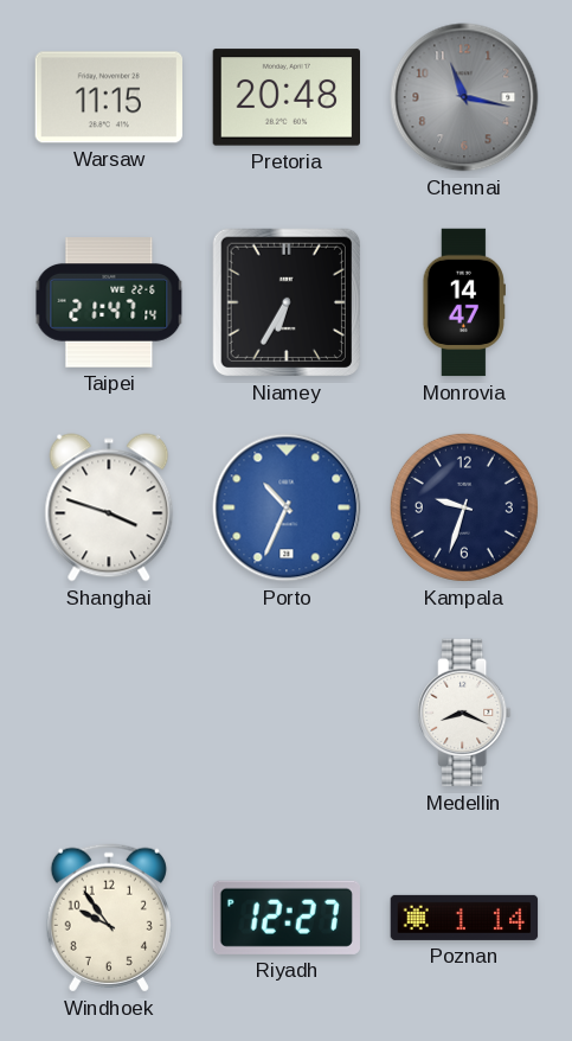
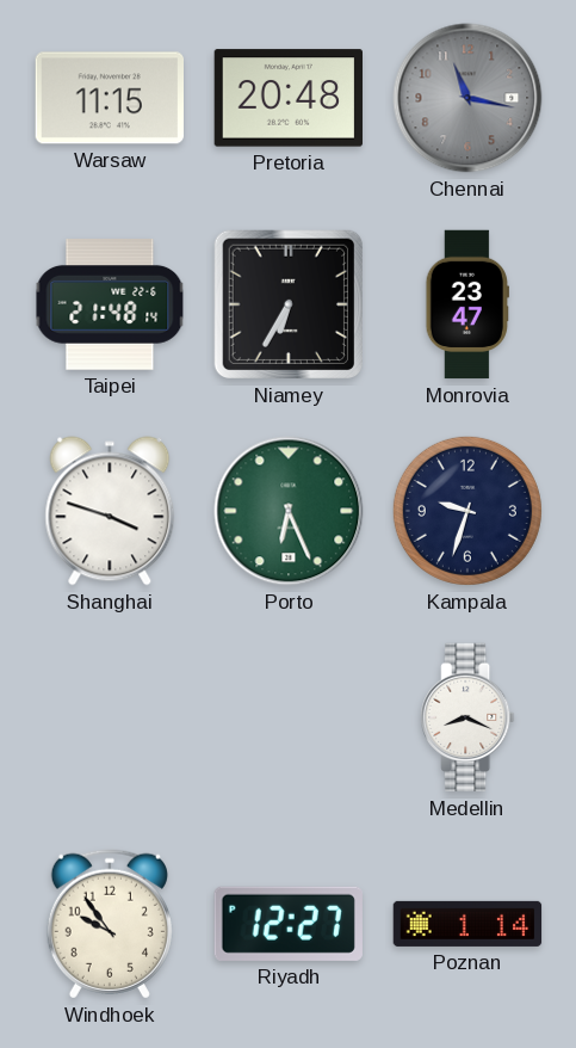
Taipei: 21:47 -> 21:48
Monrovia: 14:47 -> 23:47
Porto: 10:34 -> 6:26
Porto dial: blue -> green
